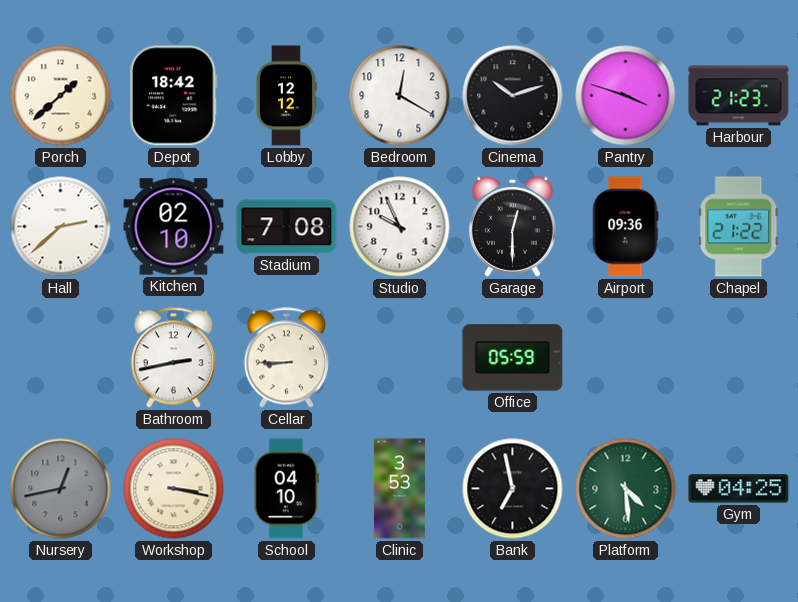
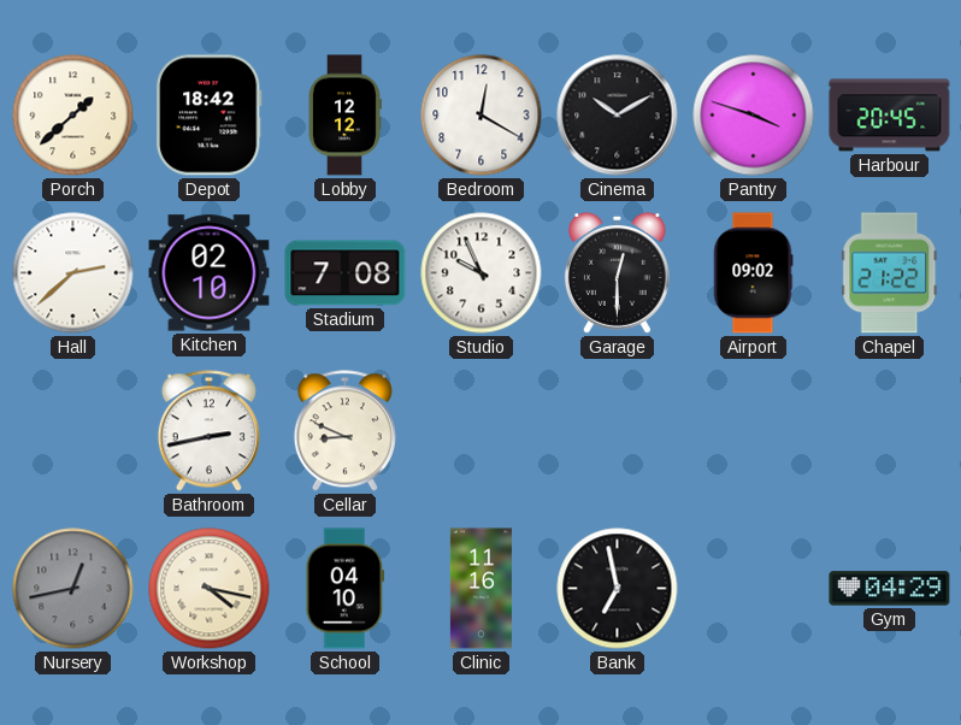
Cinema: 10:12 -> 10:10
Harbour: 21:23 -> 20:45
Airport: 09:36 -> 09:02
Cellar: 8:45 -> 8:49
Office: 05:59 -> none
Workshop: 3:17 -> 4:17
Clinic: 3:53 -> 11:16
Platform: 4:29 -> none
Gym: 04:25 -> 04:29
